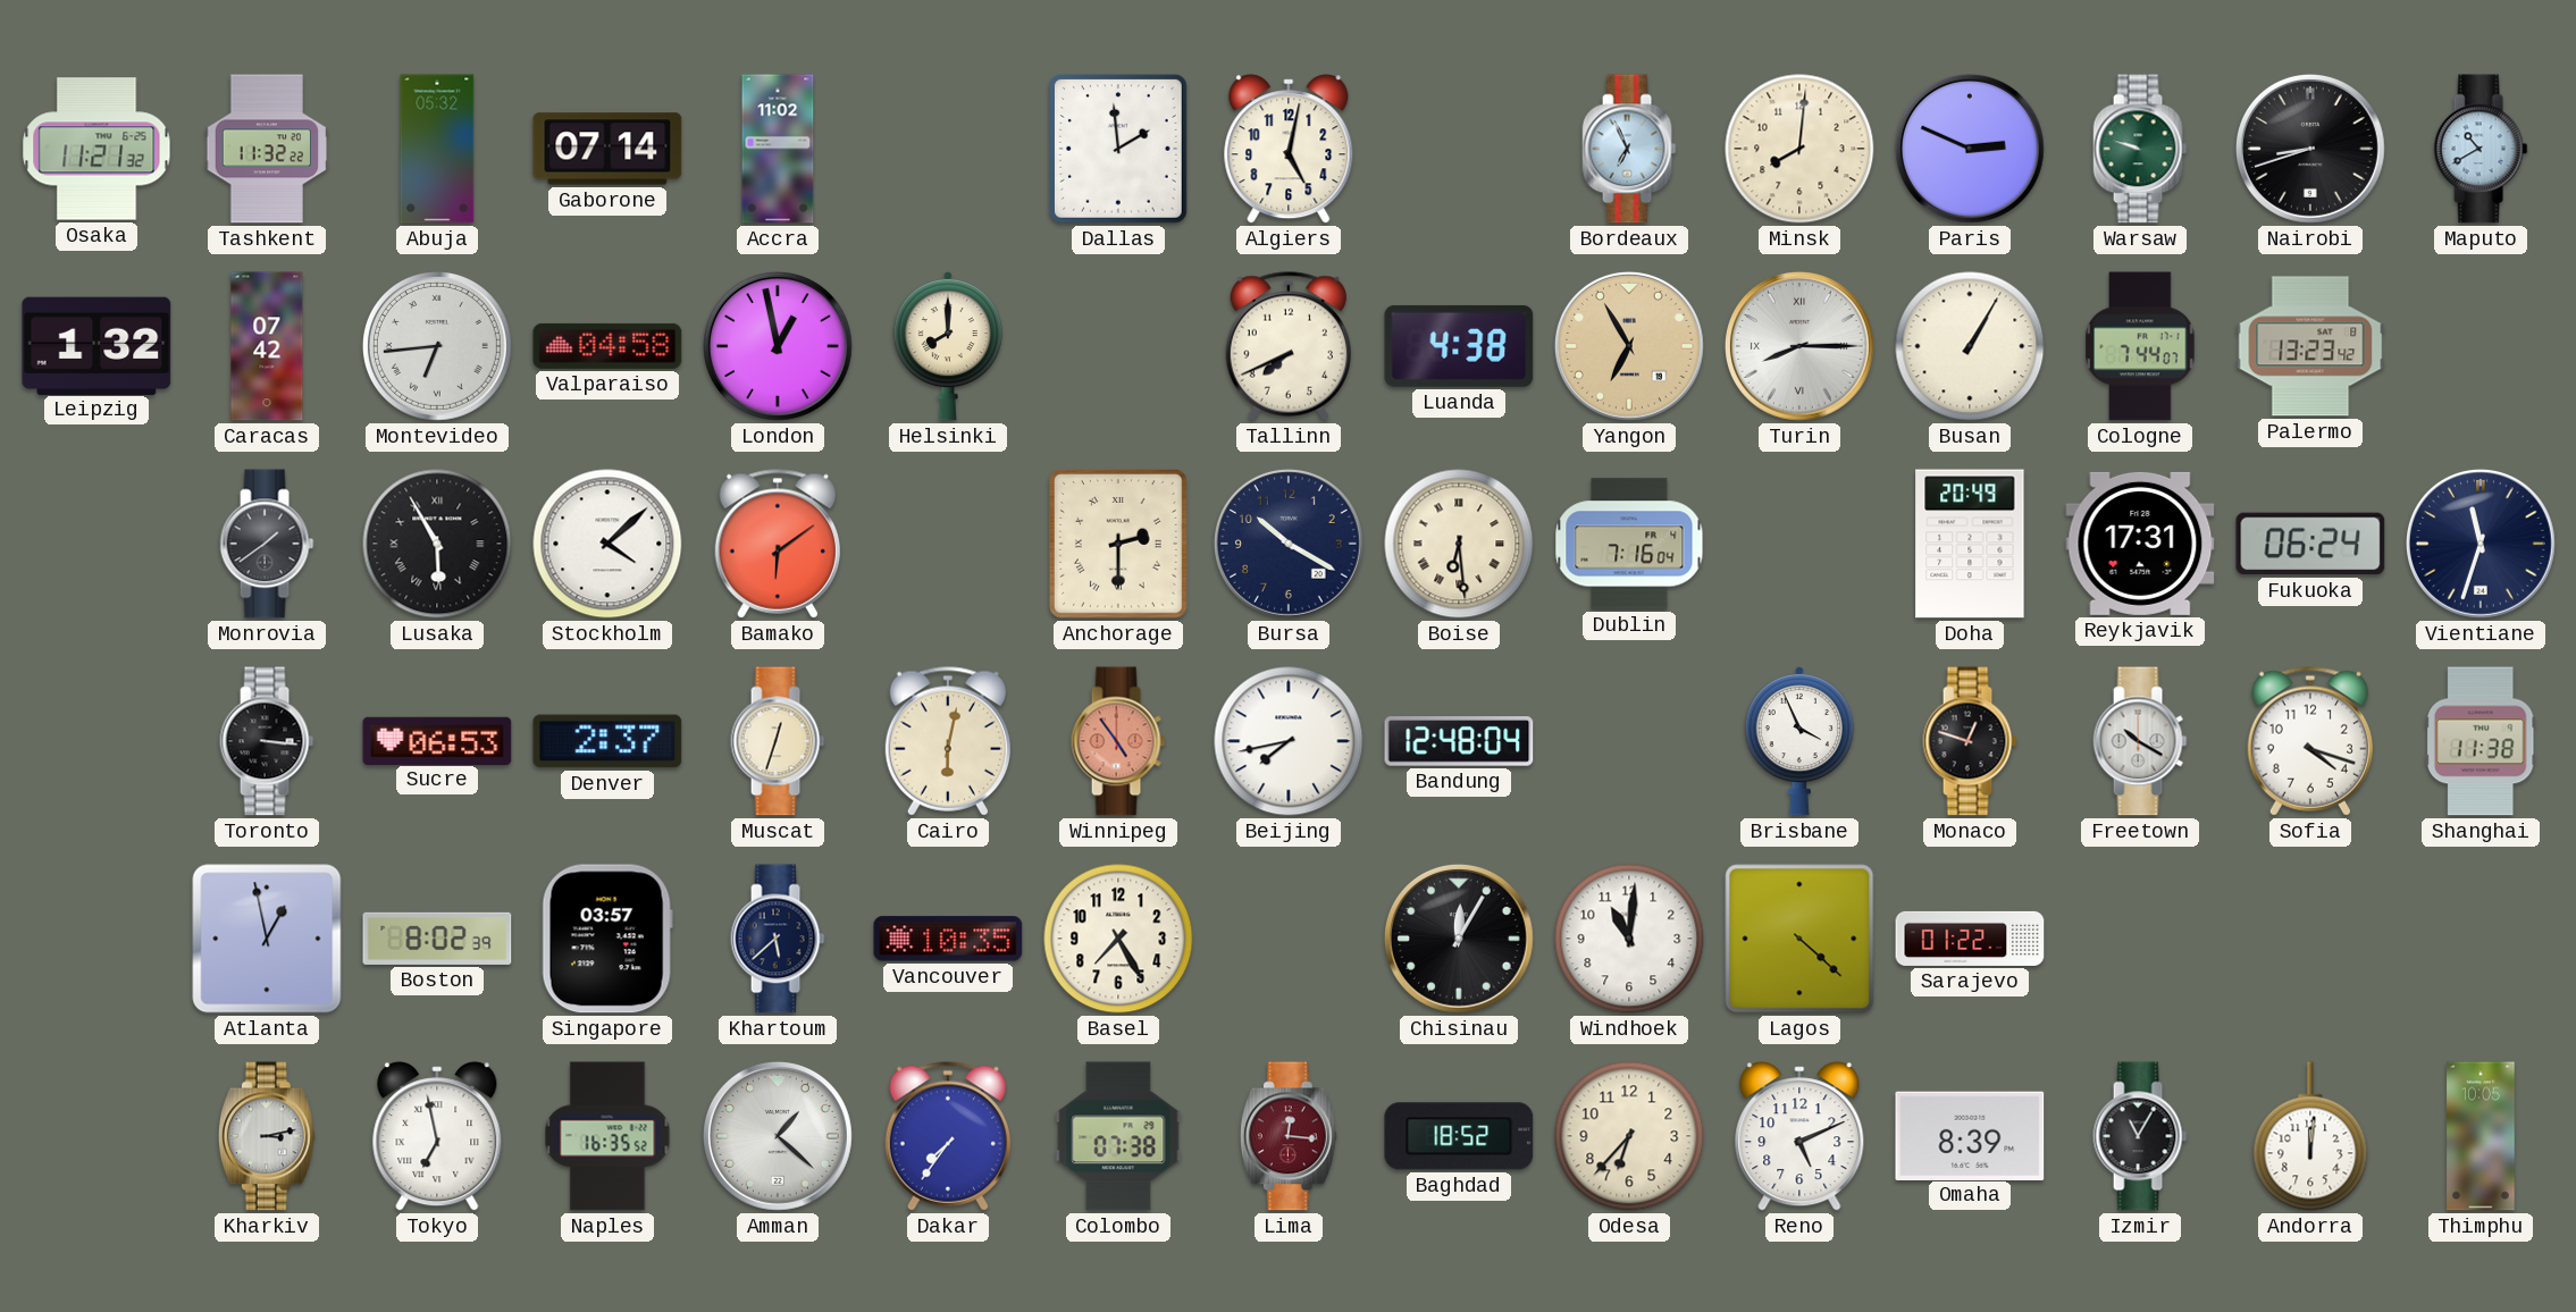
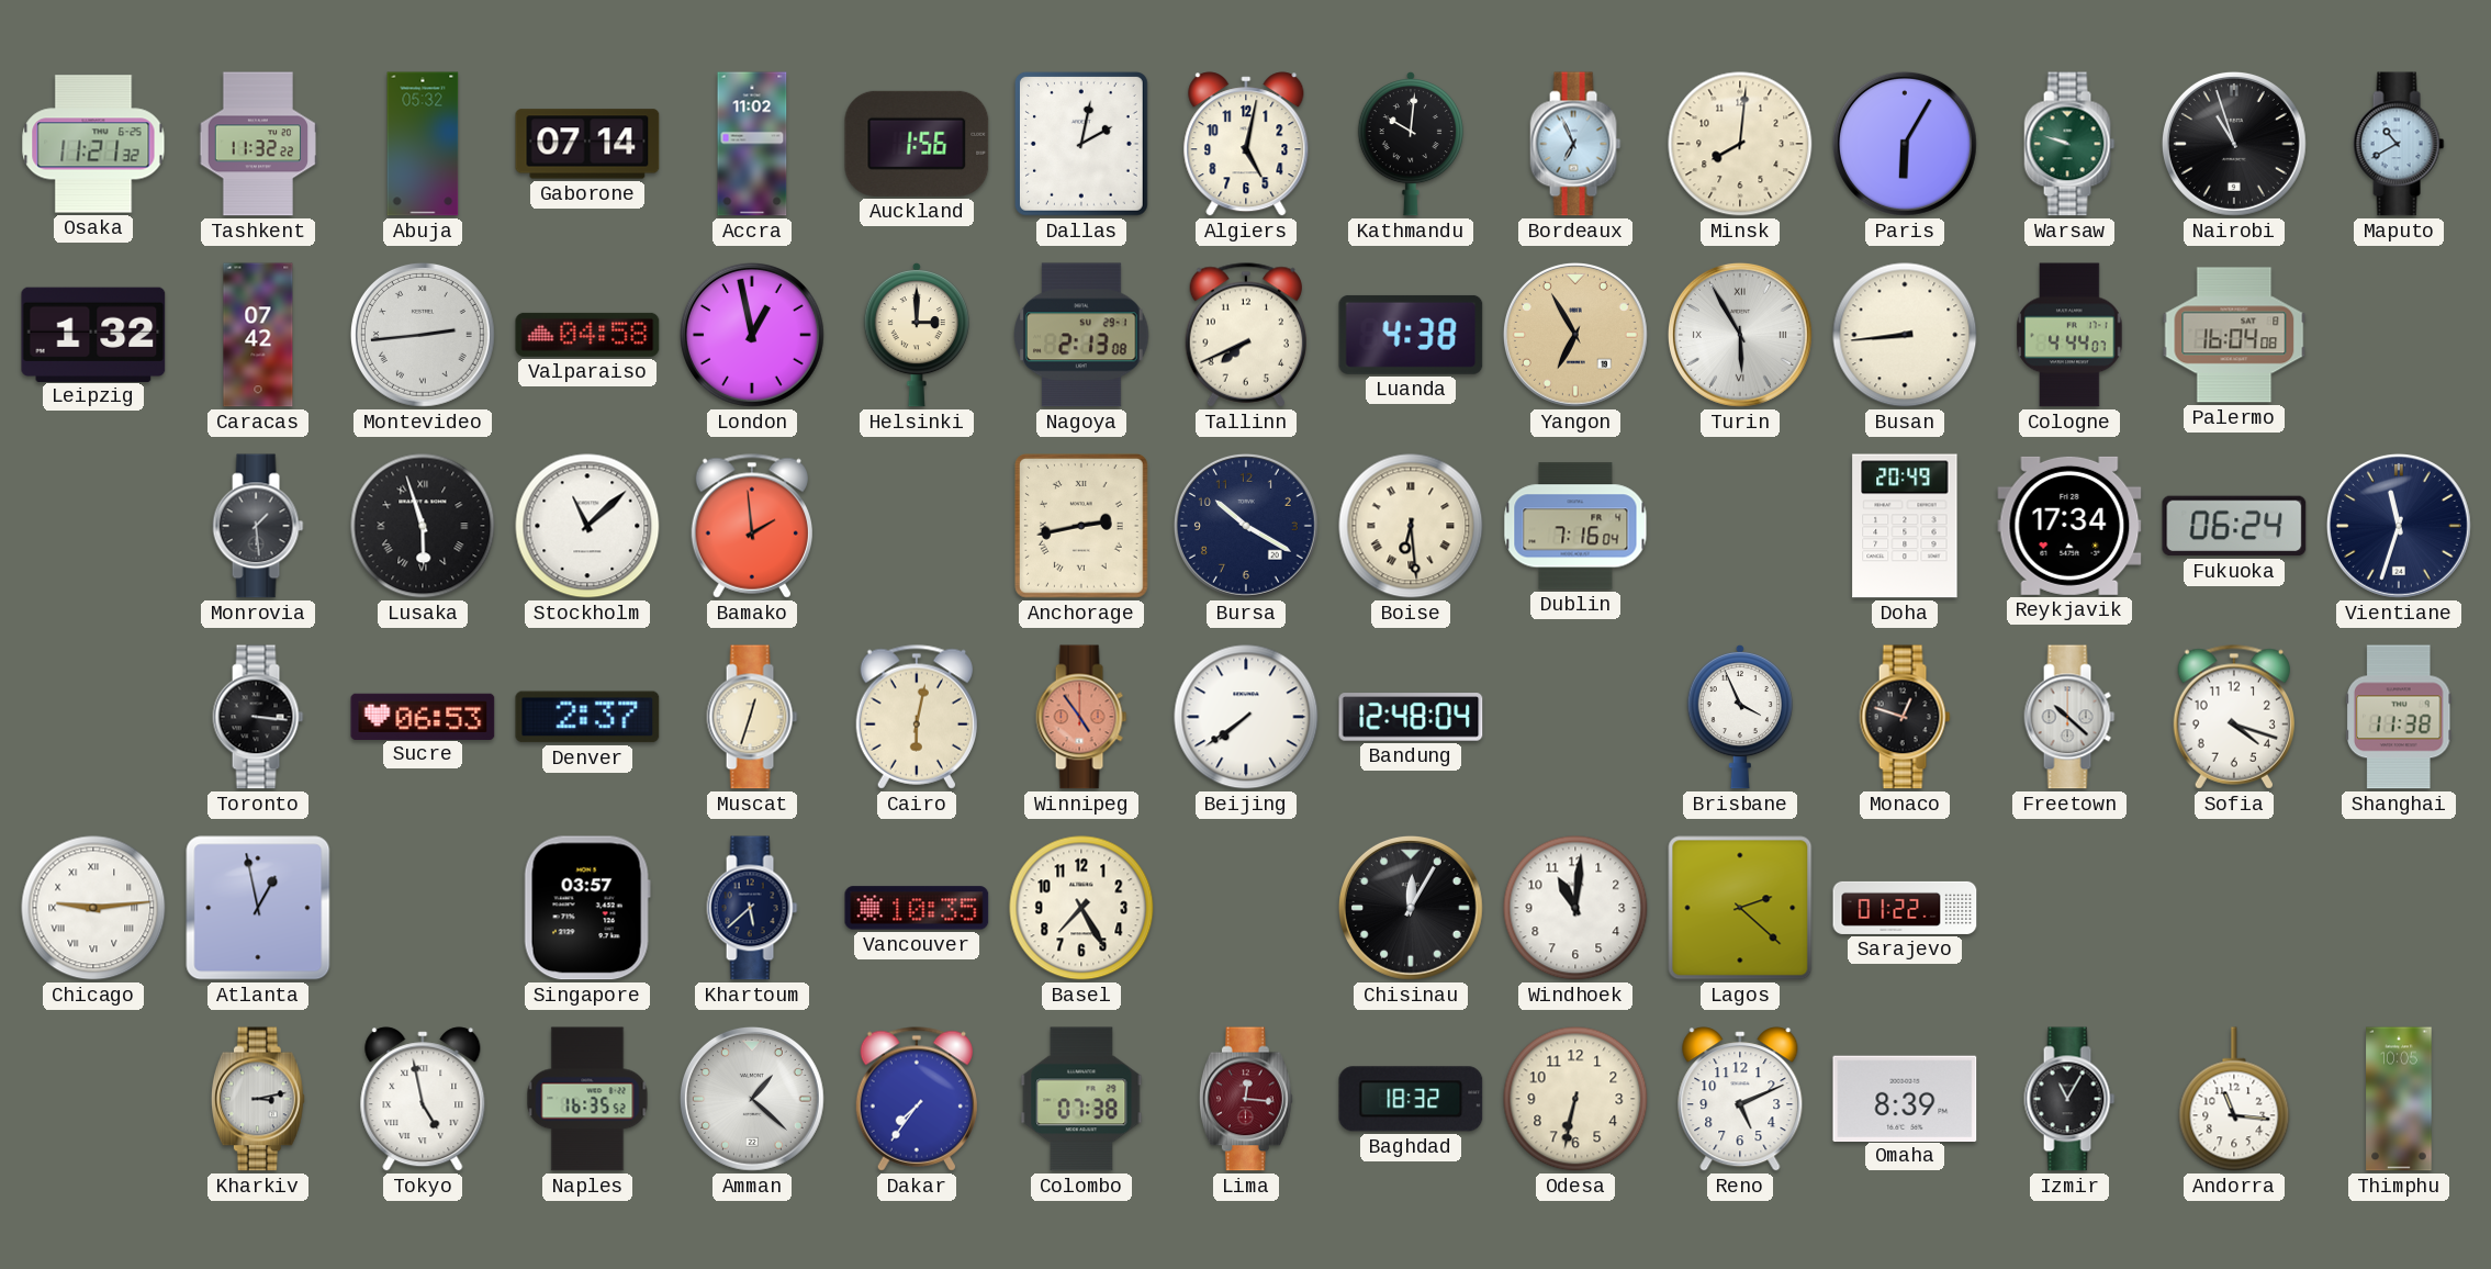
Auckland: none -> 1:56
Dallas: 1:59 -> 2:02
Kathmandu: none -> 10:01
Paris: 2:49 -> 6:05
Nairobi: 8:42 -> 10:57
Montevideo: 6:44 -> 2:44
Helsinki: 8:00 -> 3:00
Nagoya: none -> 2:13
Turin: 8:15 -> 5:55
Busan: 1:05 -> 8:44
Cologne: 7:44 -> 4:44
Palermo: 13:23 -> 16:04
Monrovia: 1:39 -> 1:29
Lusaka: 5:55 -> 5:57
Stockholm: 4:08 -> 11:08
Bamako: 6:09 -> 1:59
Anchorage: 2:30 -> 2:43
Reykjavik: 17:31 -> 17:34
Beijing: 7:43 -> 7:39
Freetown: 10:20 -> 10:22
Chicago: none -> 9:14
Boston: 8:02 -> none
Lagos: 4:22 -> 2:22
Tokyo: 6:58 -> 4:58
Baghdad: 18:52 -> 18:32
Odesa: 6:37 -> 6:32
Andorra: 12:01 -> 11:16
